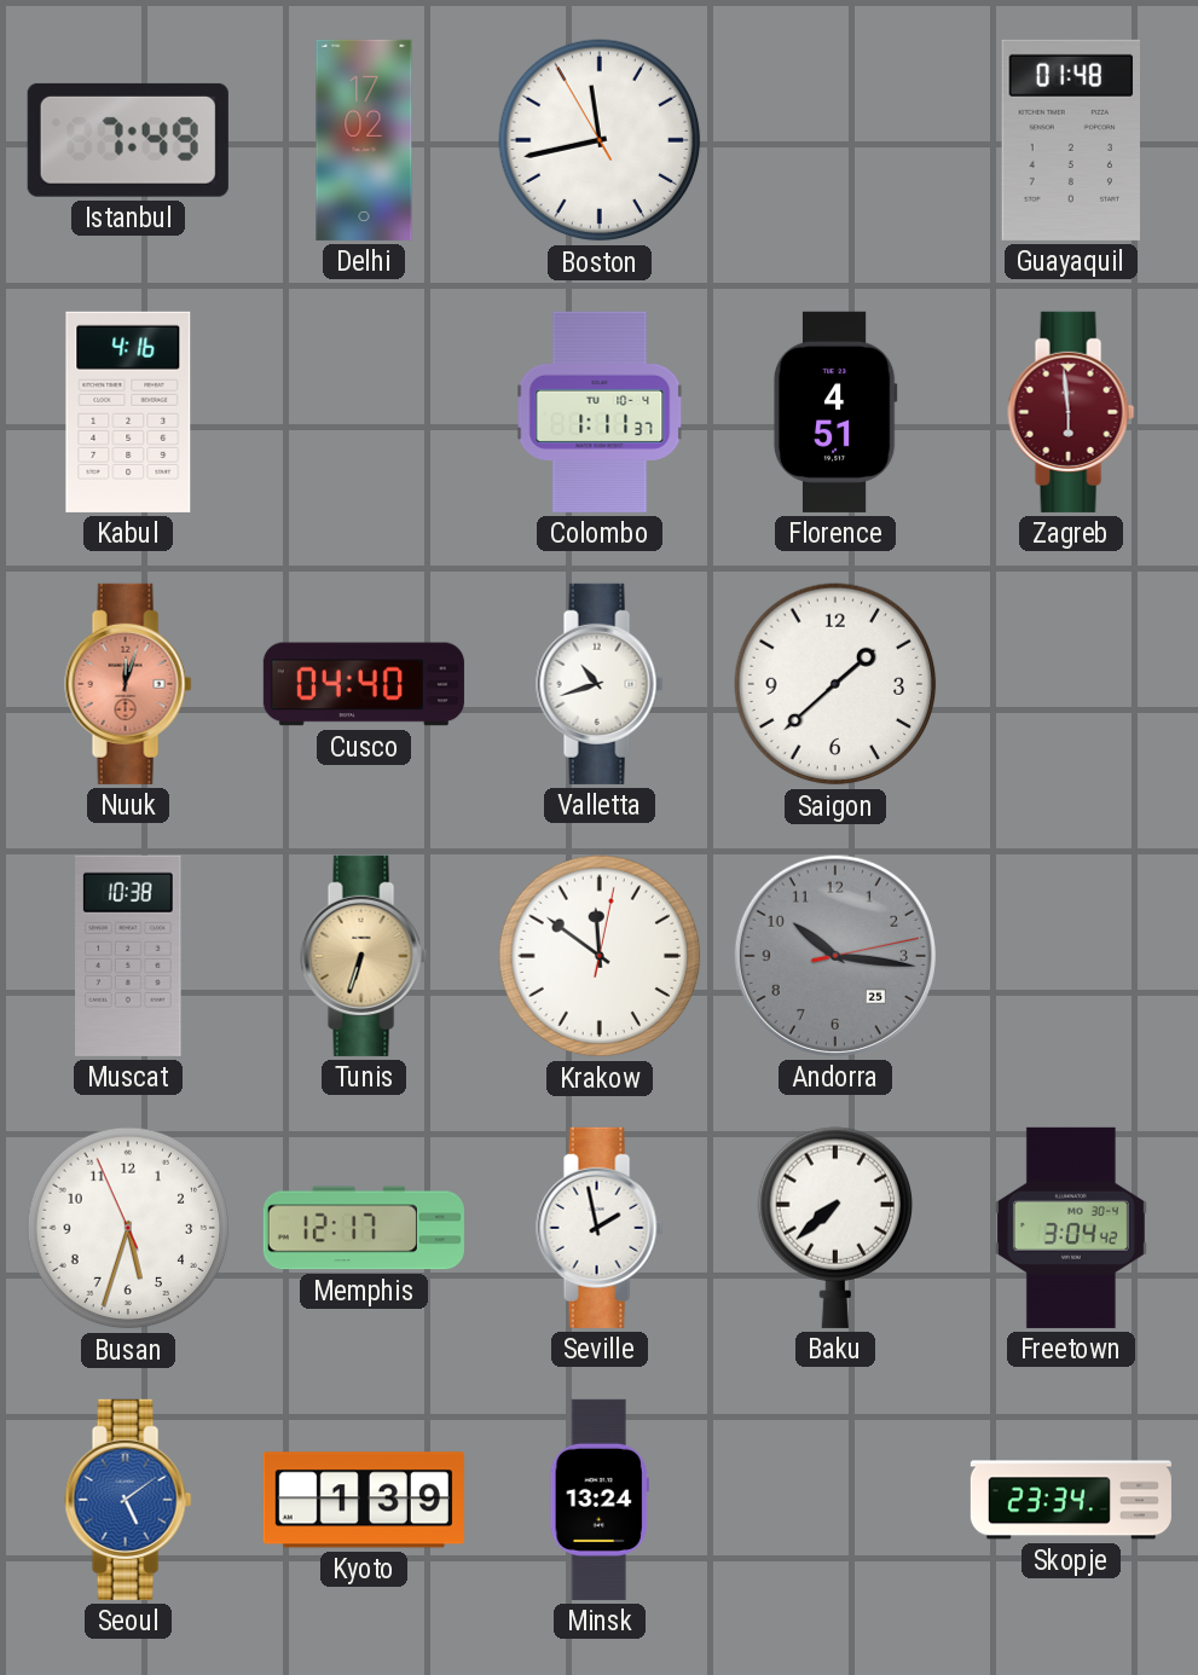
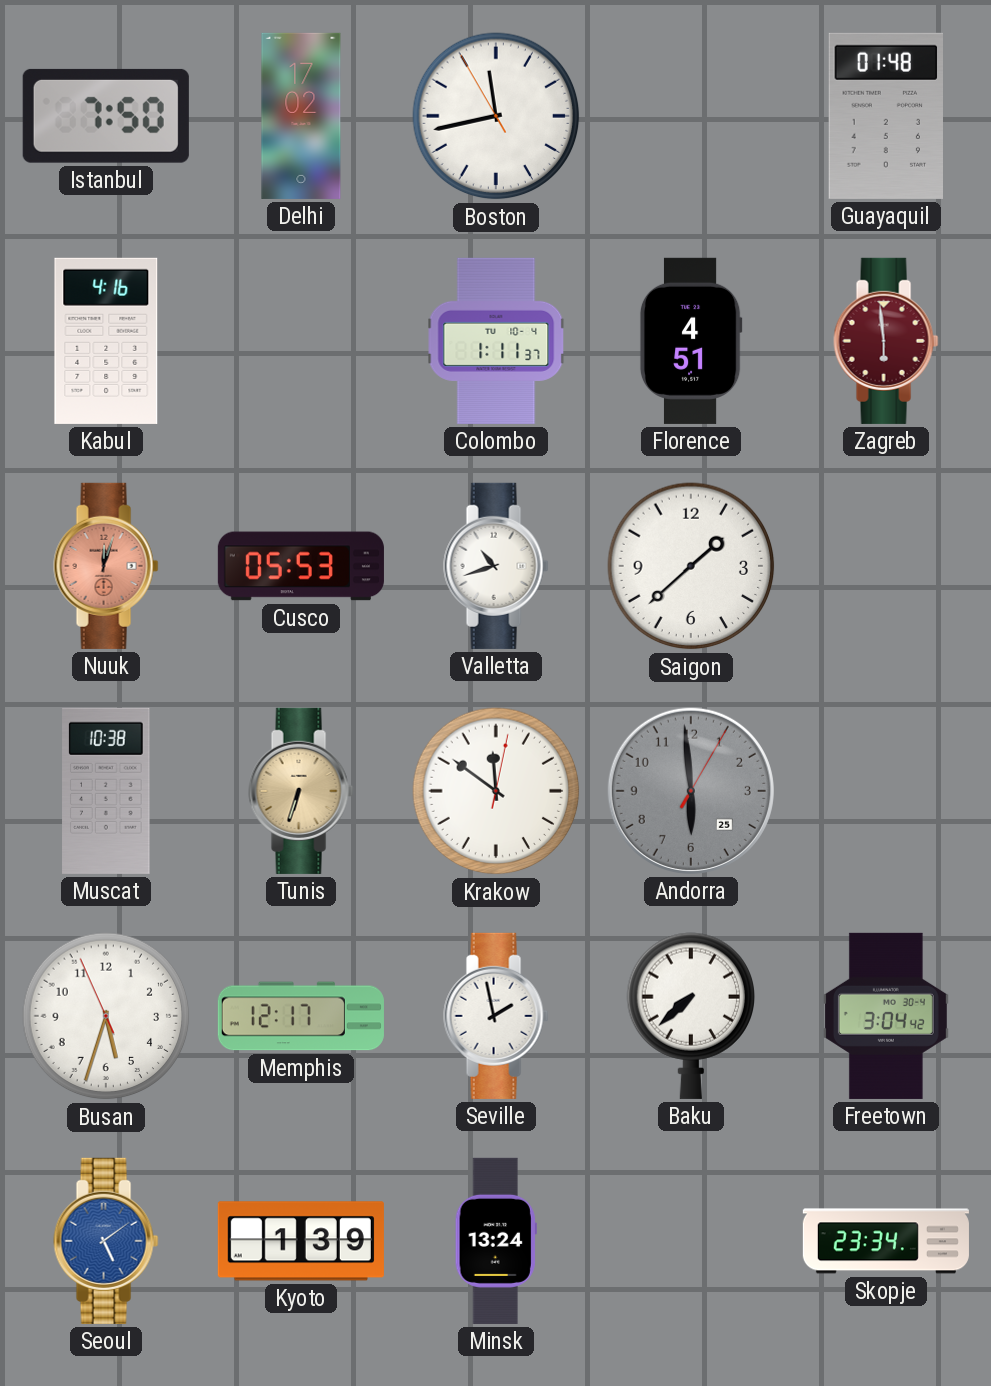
Istanbul: 7:49 -> 7:50
Cusco: 04:40 -> 05:53
Andorra: 10:16 -> 5:59
